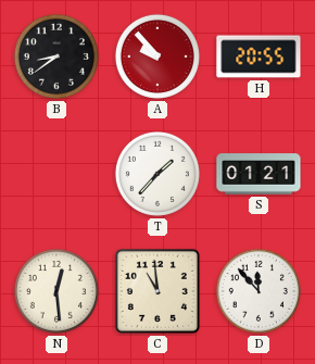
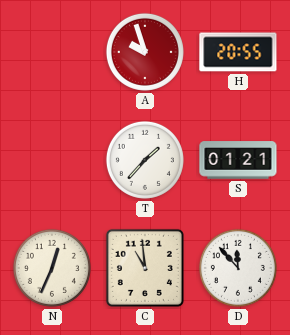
B: 8:39 -> none
A: 9:53 -> 9:57
N: 12:29 -> 12:34
